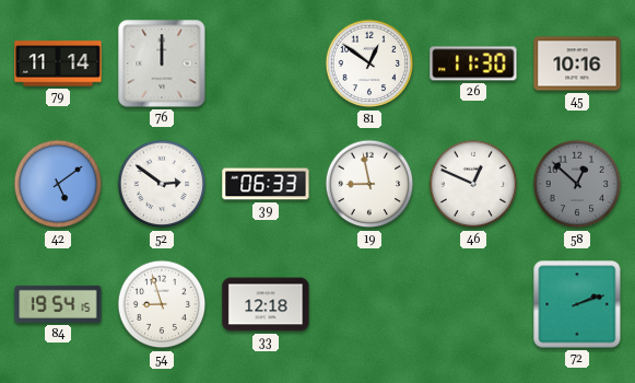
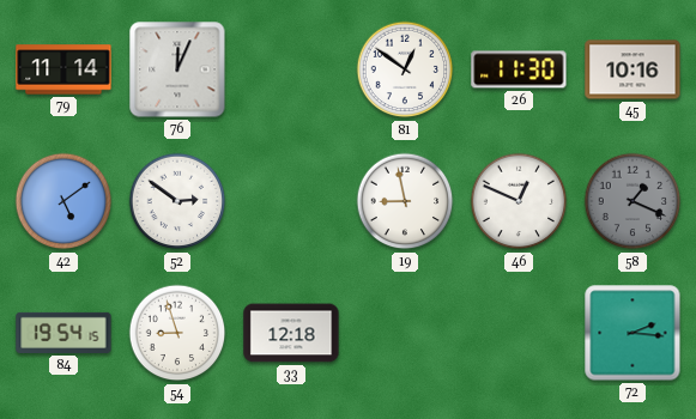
76: 12:00 -> 12:04
39: 06:33 -> none
58: 12:52 -> 1:19
72: 2:12 -> 2:16
